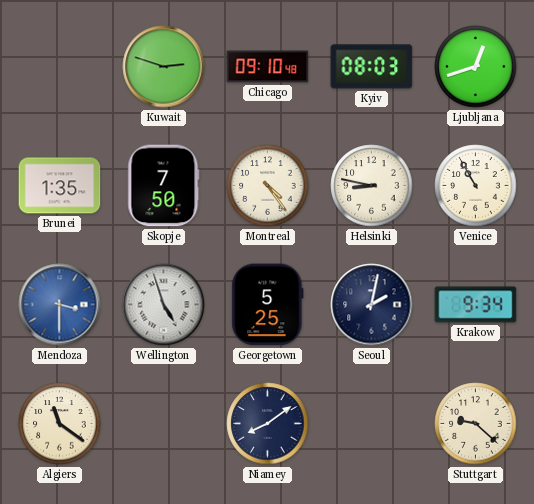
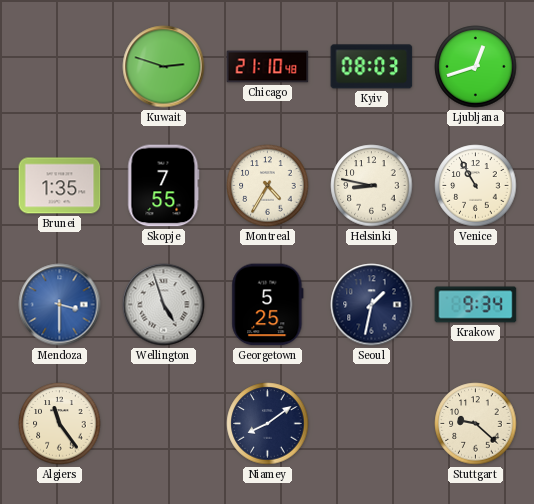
Chicago: 09:10 -> 21:10
Skopje: 7:50 -> 7:55
Montreal: 4:24 -> 4:35
Seoul: 2:02 -> 1:32
Algiers: 11:21 -> 11:24
